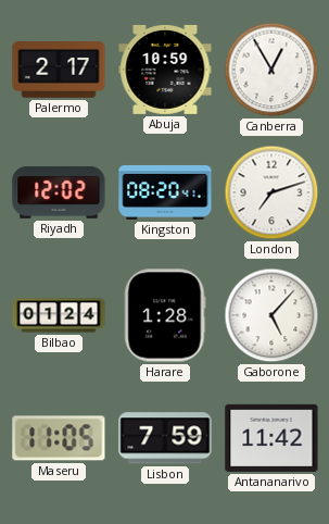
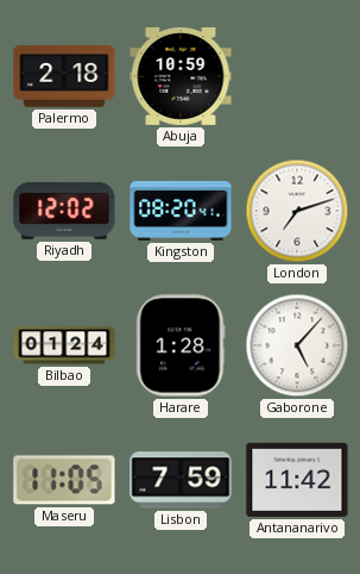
Palermo: 2:17 -> 2:18
Canberra: 12:55 -> none
